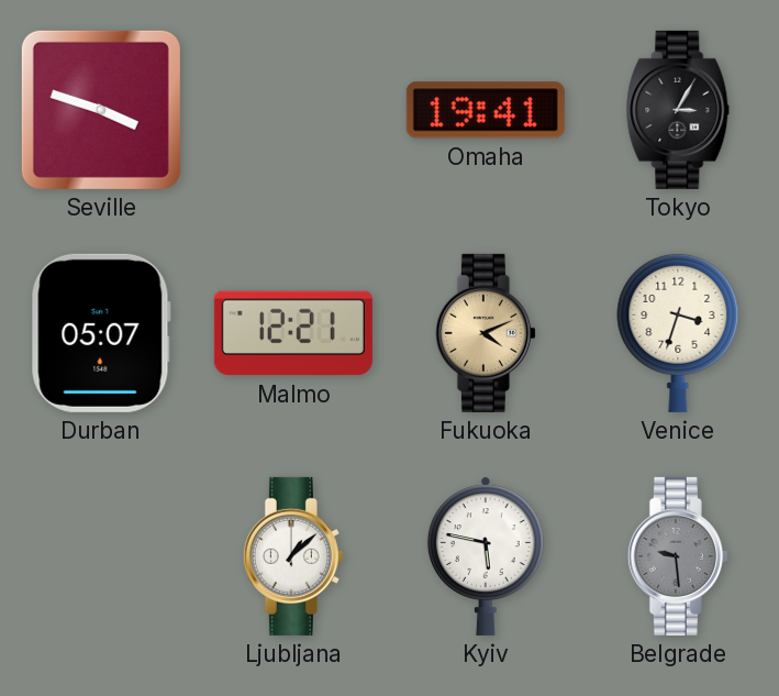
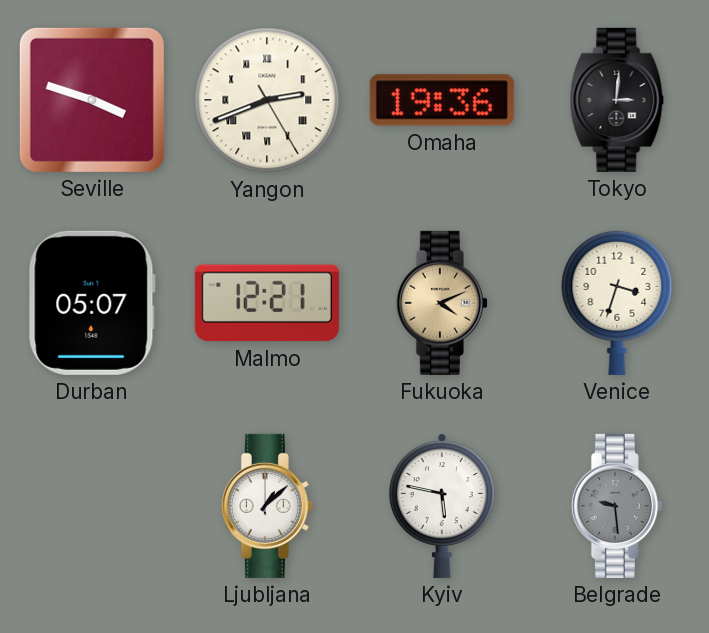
Yangon: none -> 2:41
Omaha: 19:41 -> 19:36
Tokyo: 3:05 -> 3:01
